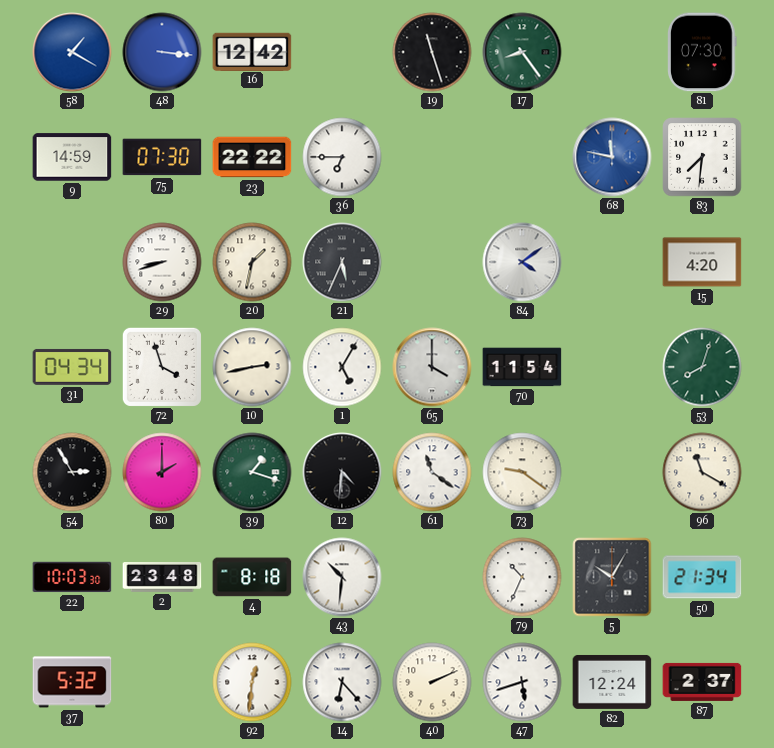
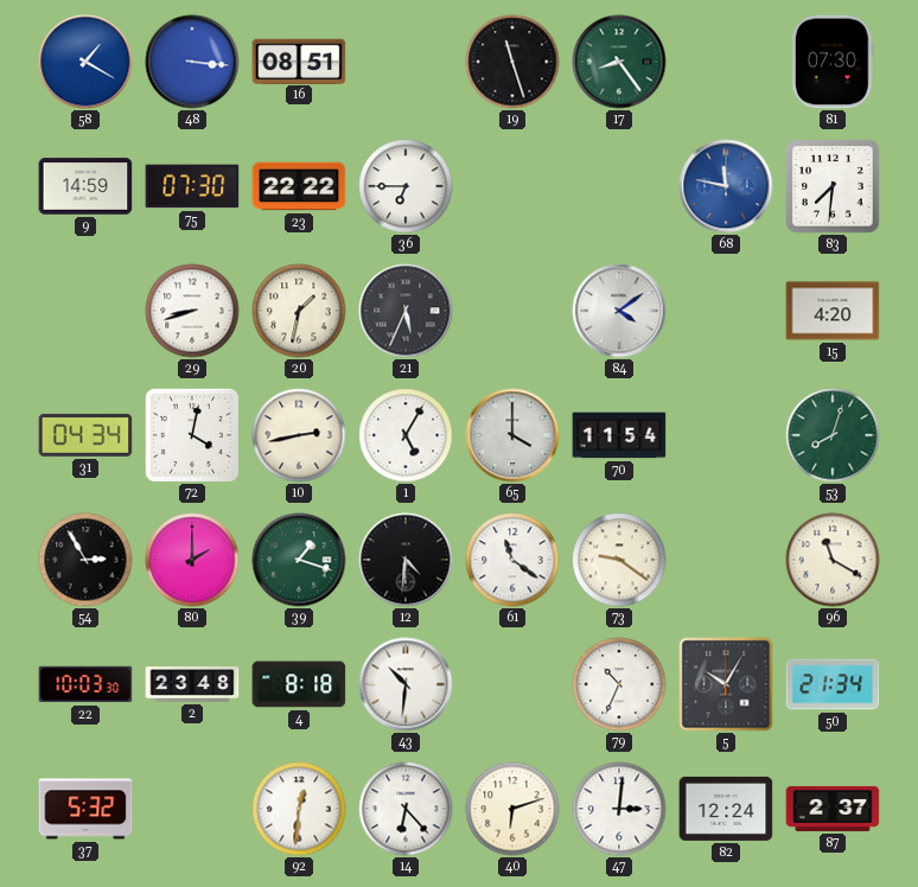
16: 12:42 -> 08:51
72: 3:57 -> 4:02
40: 2:11 -> 6:12
47: 5:42 -> 3:01
